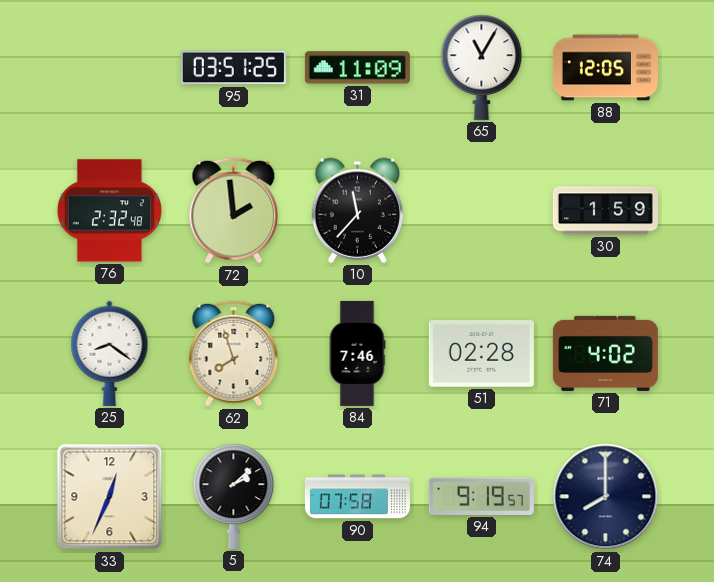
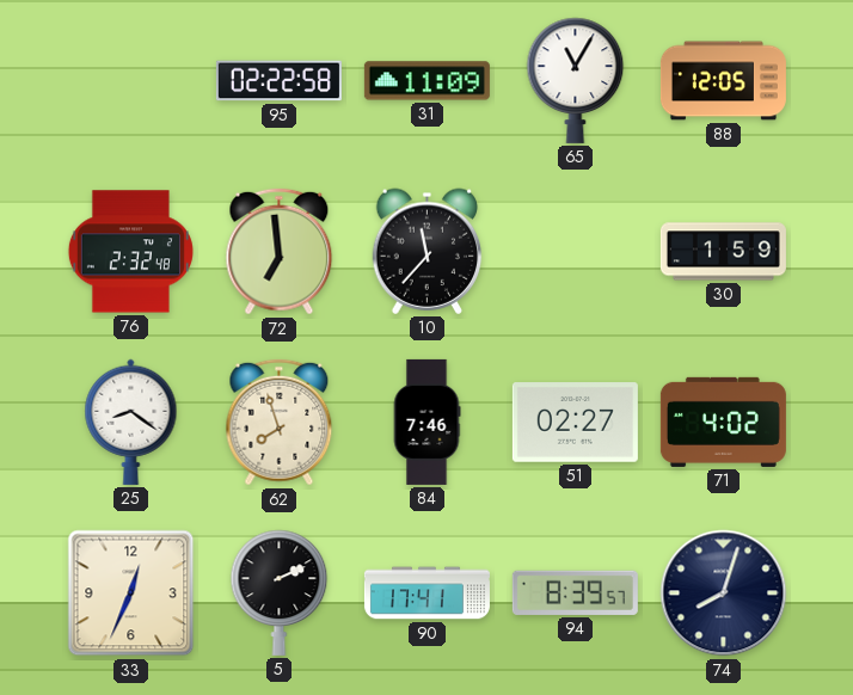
95: 03:51 -> 02:22
72: 1:59 -> 6:59
51: 02:28 -> 02:27
5: 2:08 -> 2:11
90: 07:58 -> 17:41
94: 9:19 -> 8:39
74: 8:00 -> 8:03
